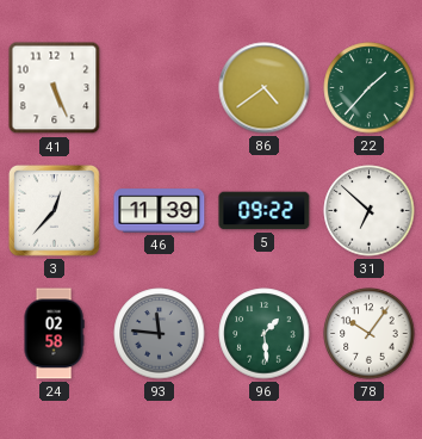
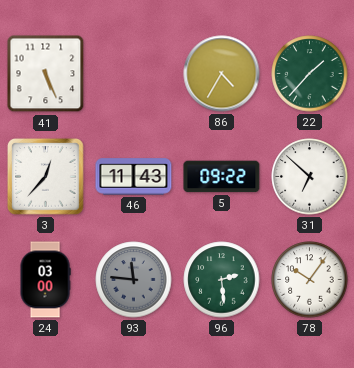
86: 4:39 -> 4:35
46: 11:39 -> 11:43
24: 02:58 -> 03:00
96: 1:29 -> 2:29
